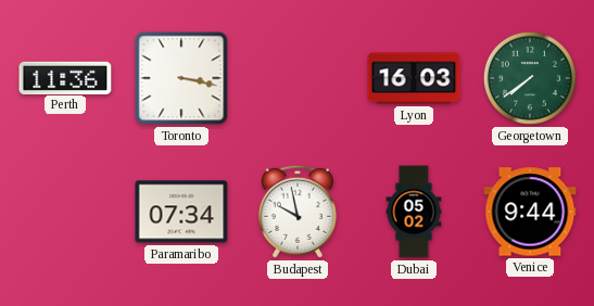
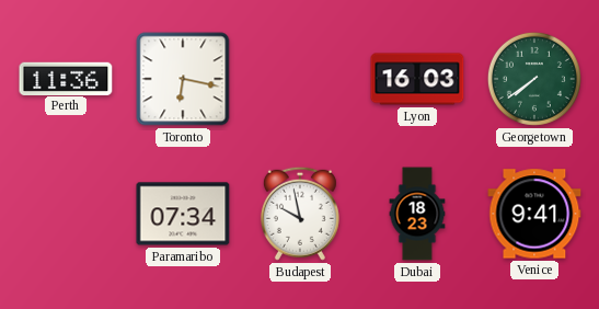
Toronto: 3:17 -> 6:17
Dubai: 05:02 -> 18:23
Venice: 9:44 -> 9:41
